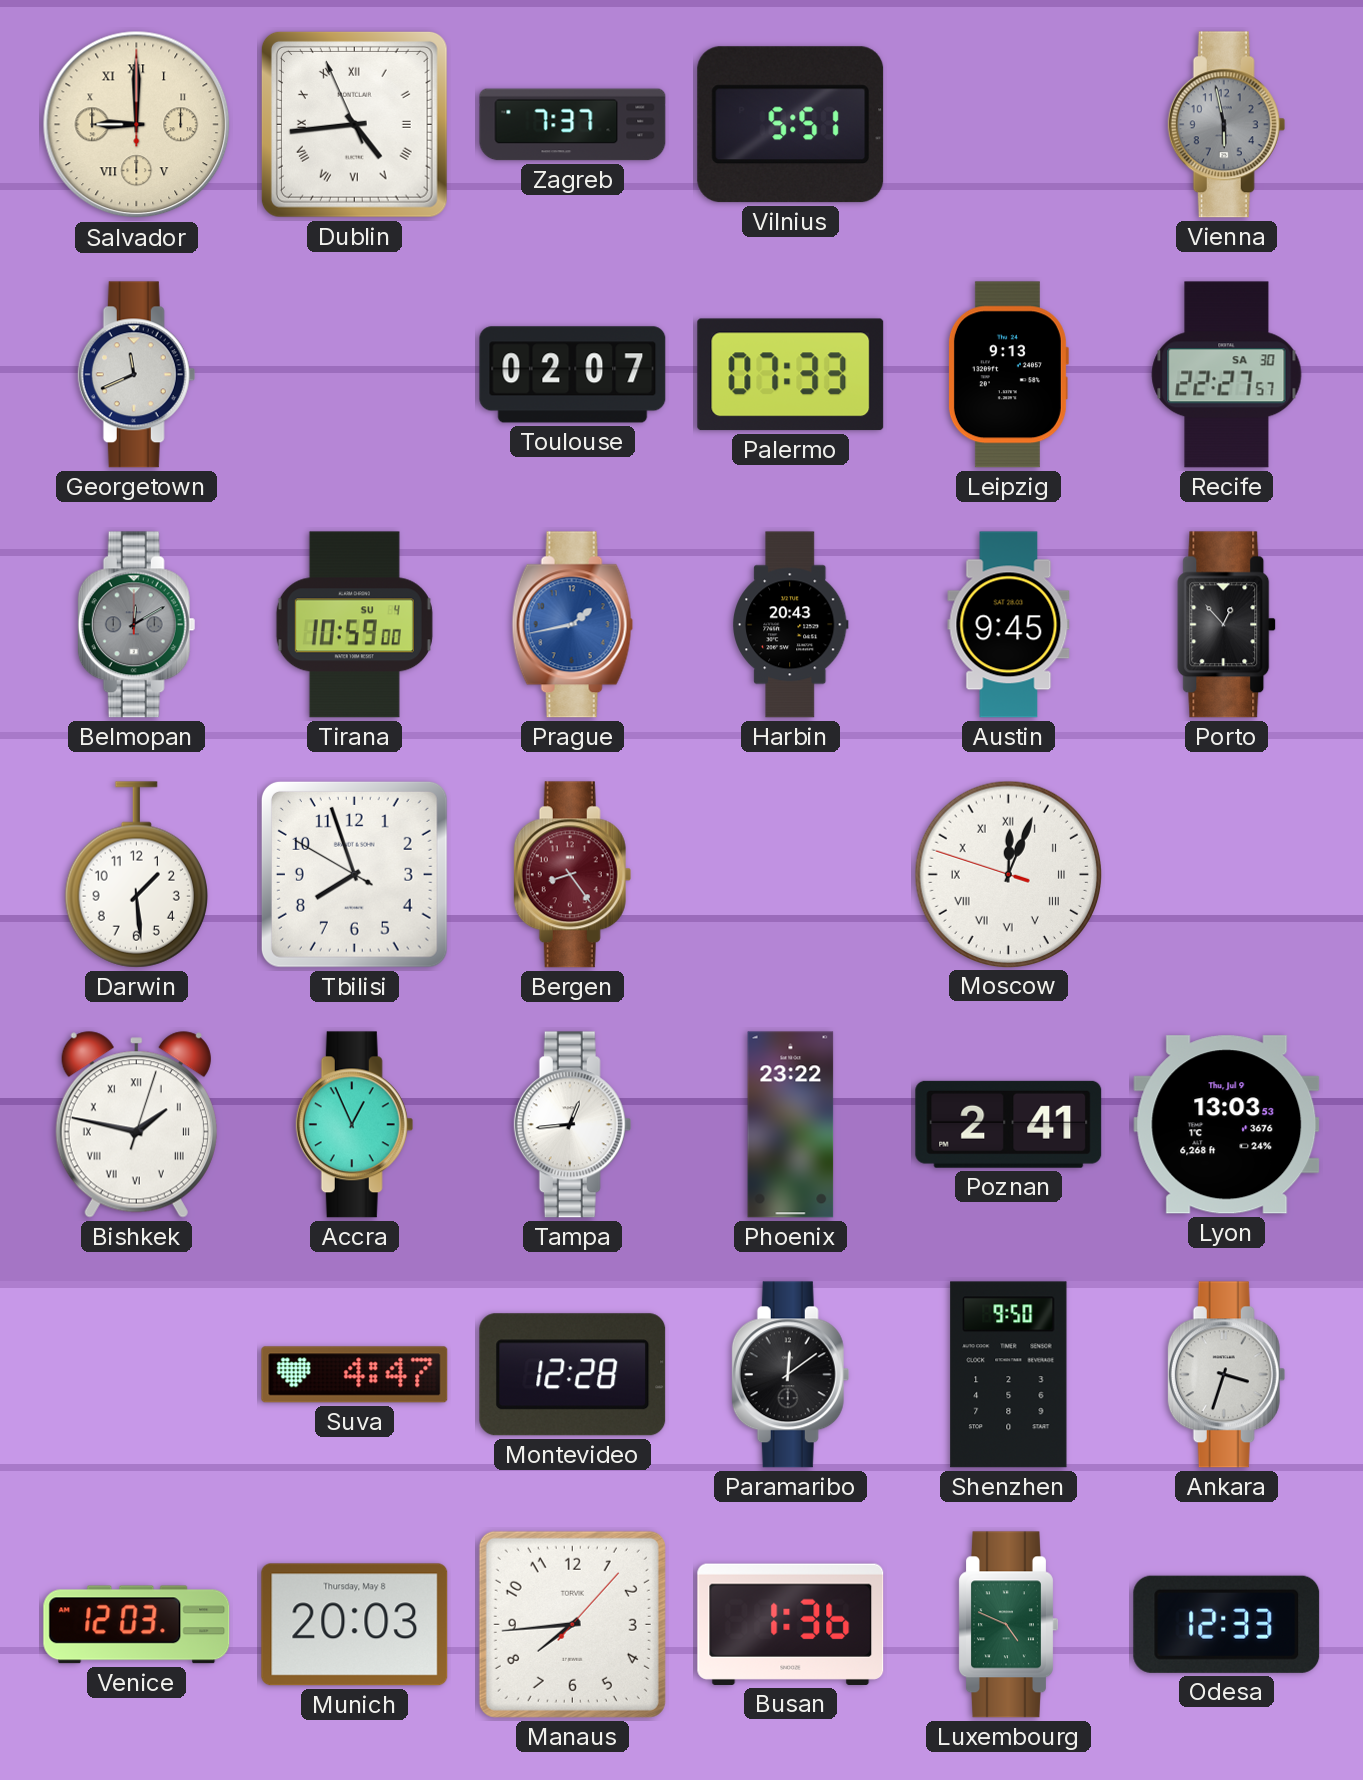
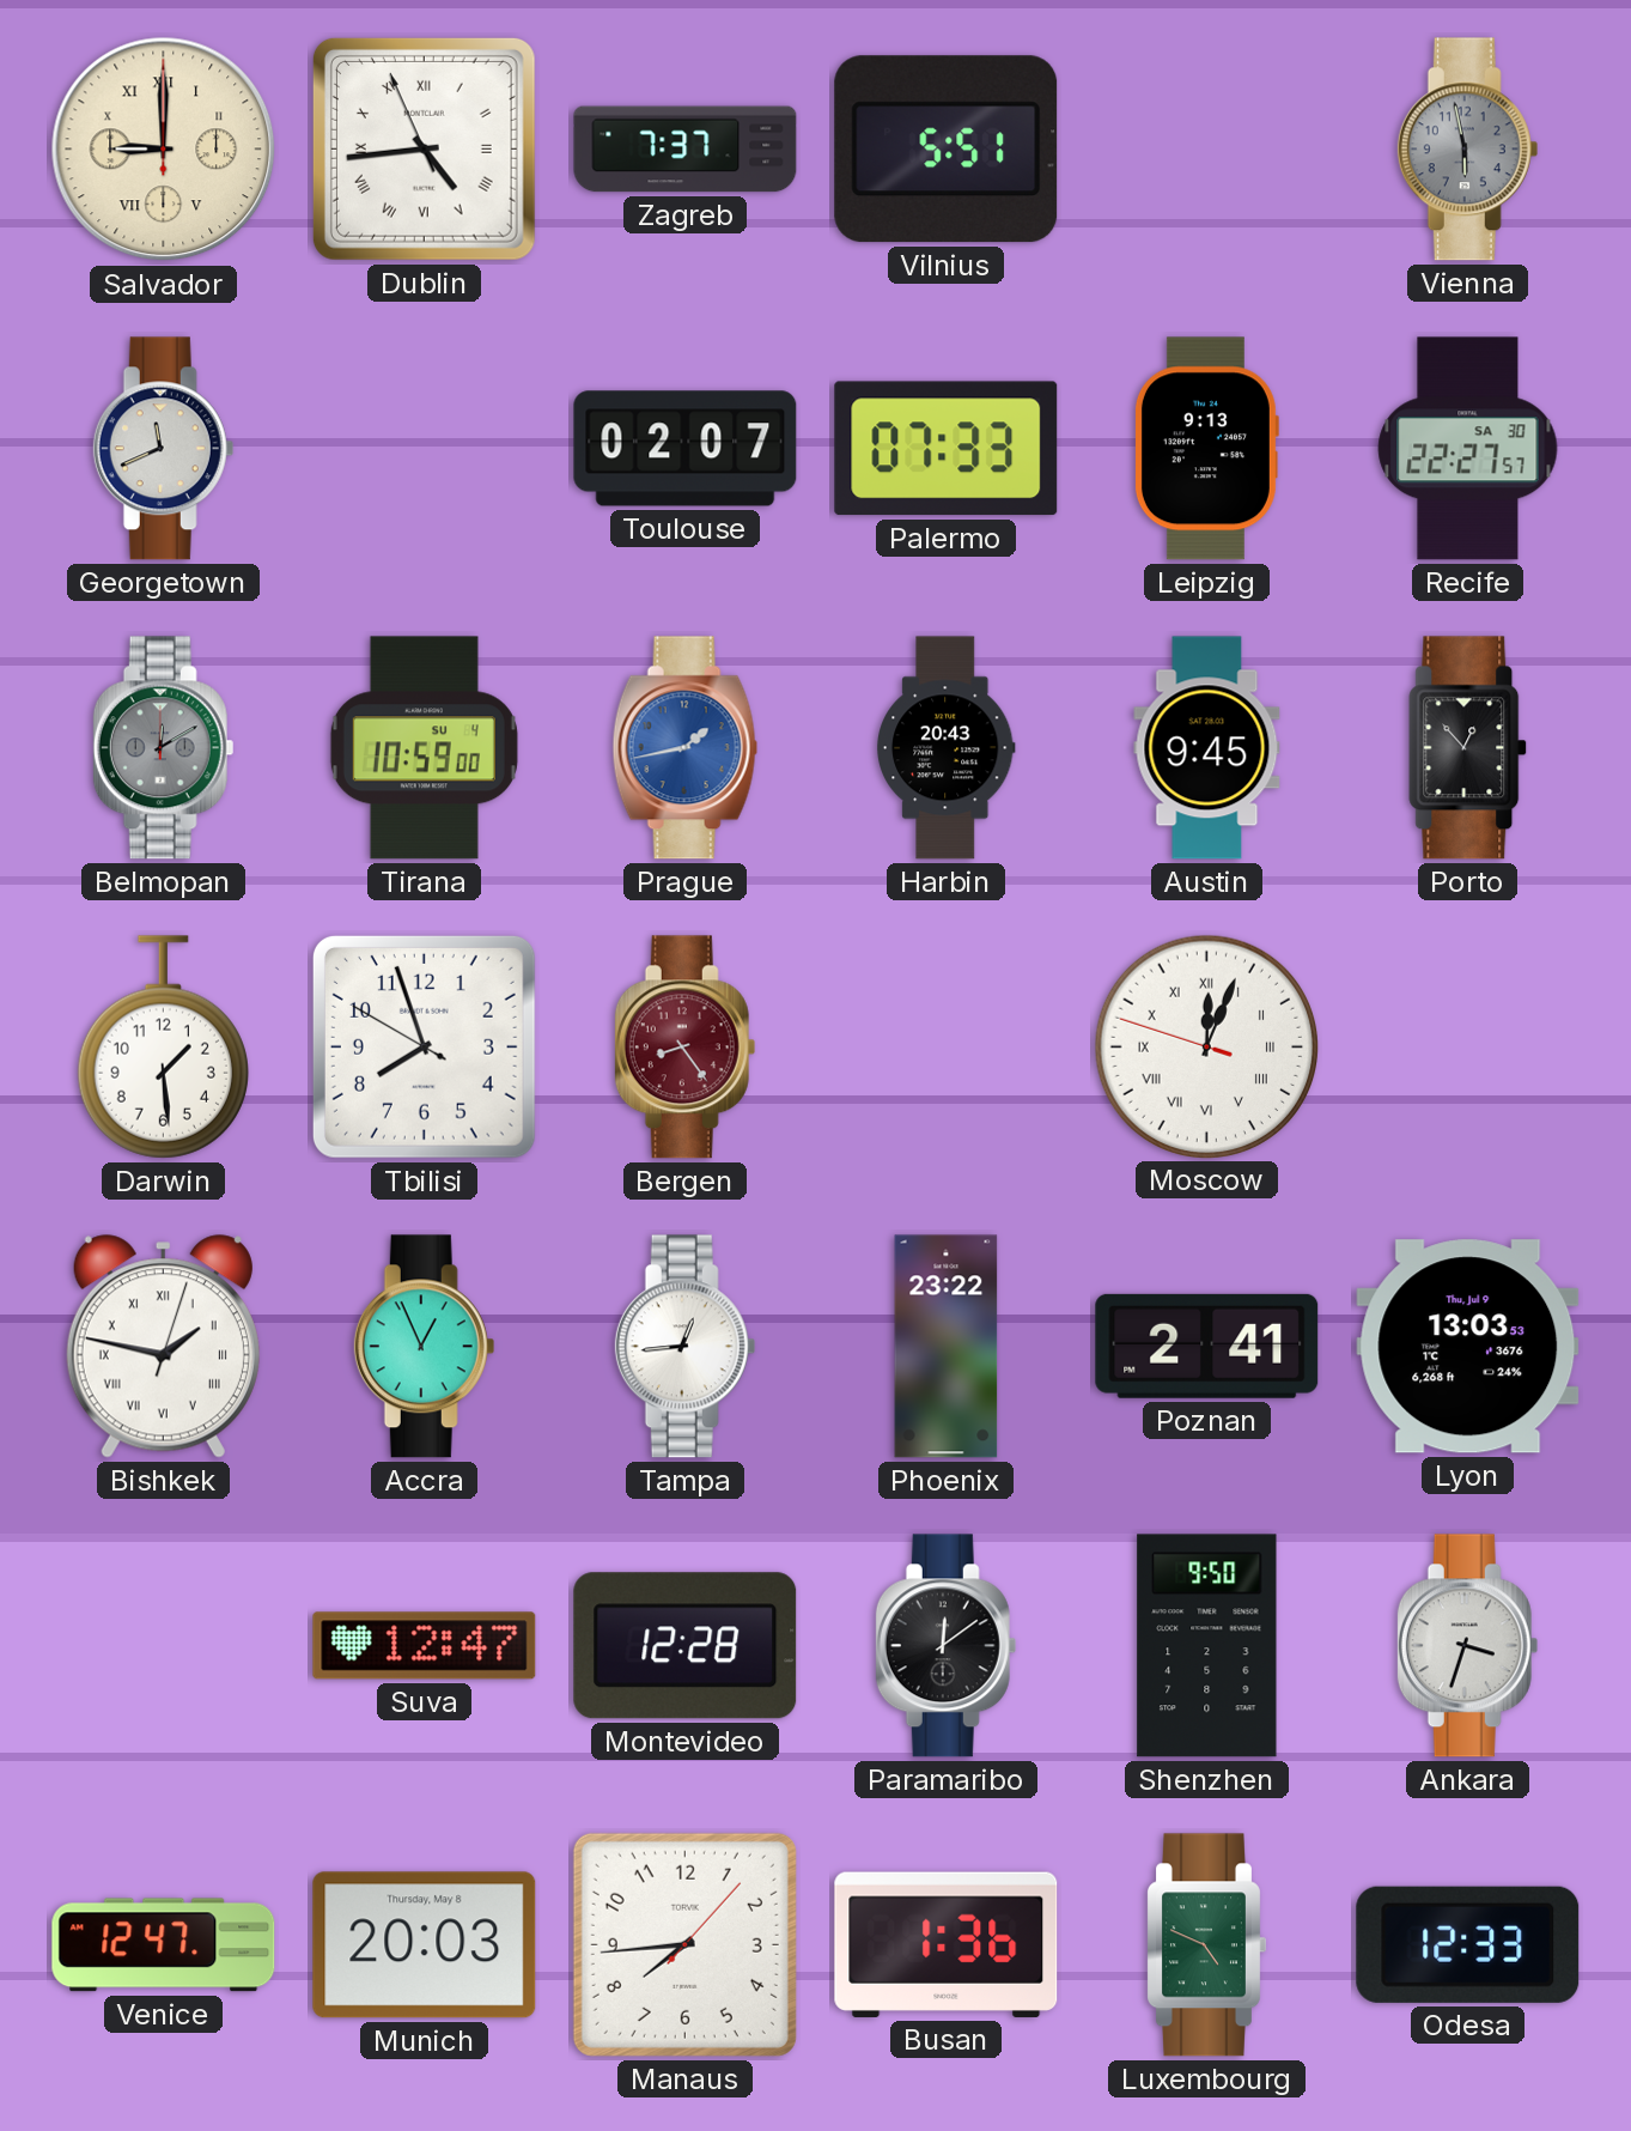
Suva: 4:47 -> 12:47
Venice: 12:03 -> 12:47
